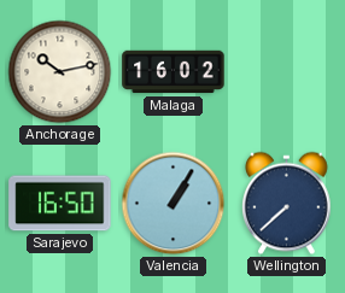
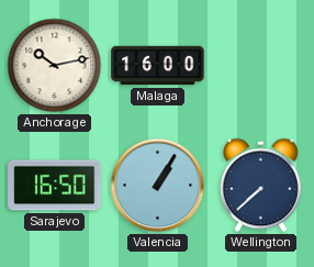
Malaga: 16:02 -> 16:00
